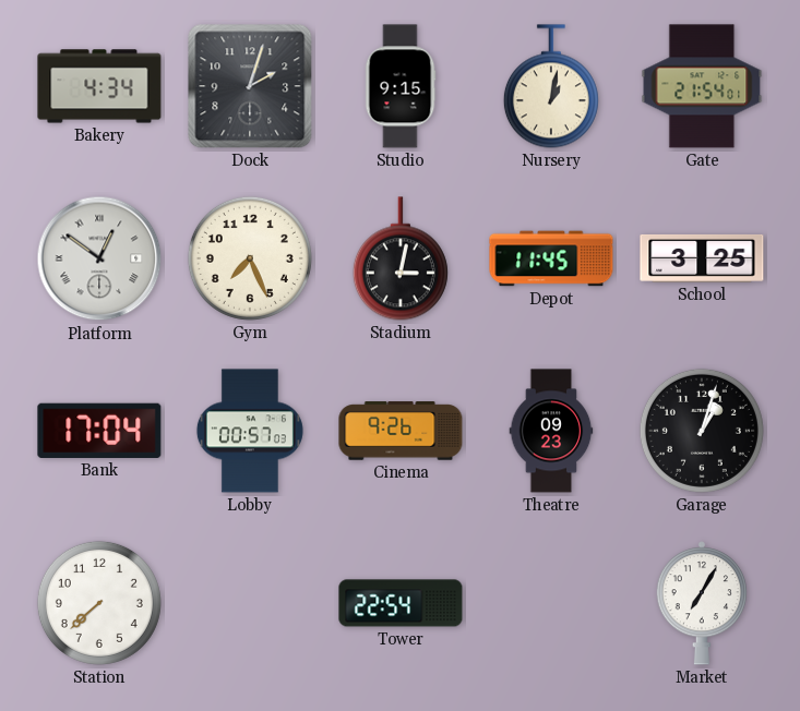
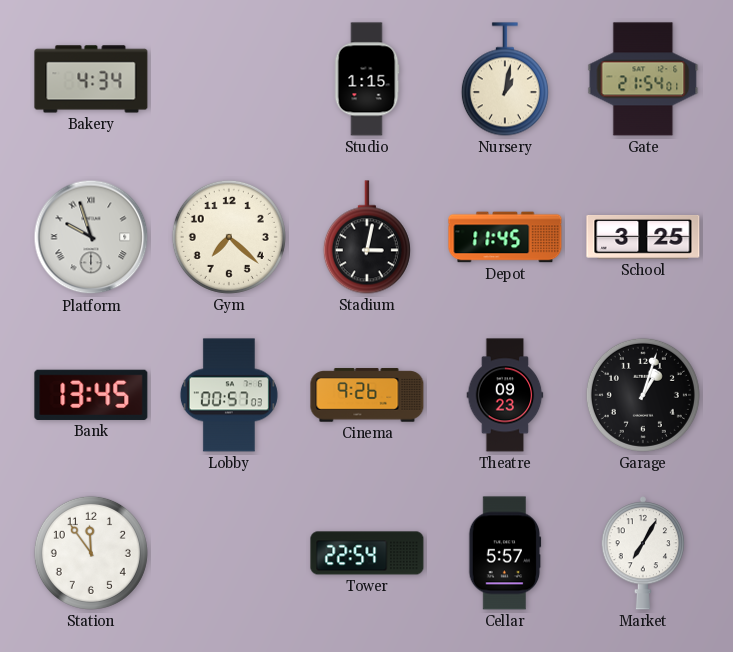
Dock: 2:03 -> none
Studio: 9:15 -> 1:15
Platform: 12:51 -> 9:57
Gym: 7:26 -> 7:22
Bank: 17:04 -> 13:45
Station: 7:38 -> 11:54
Cellar: none -> 5:57
